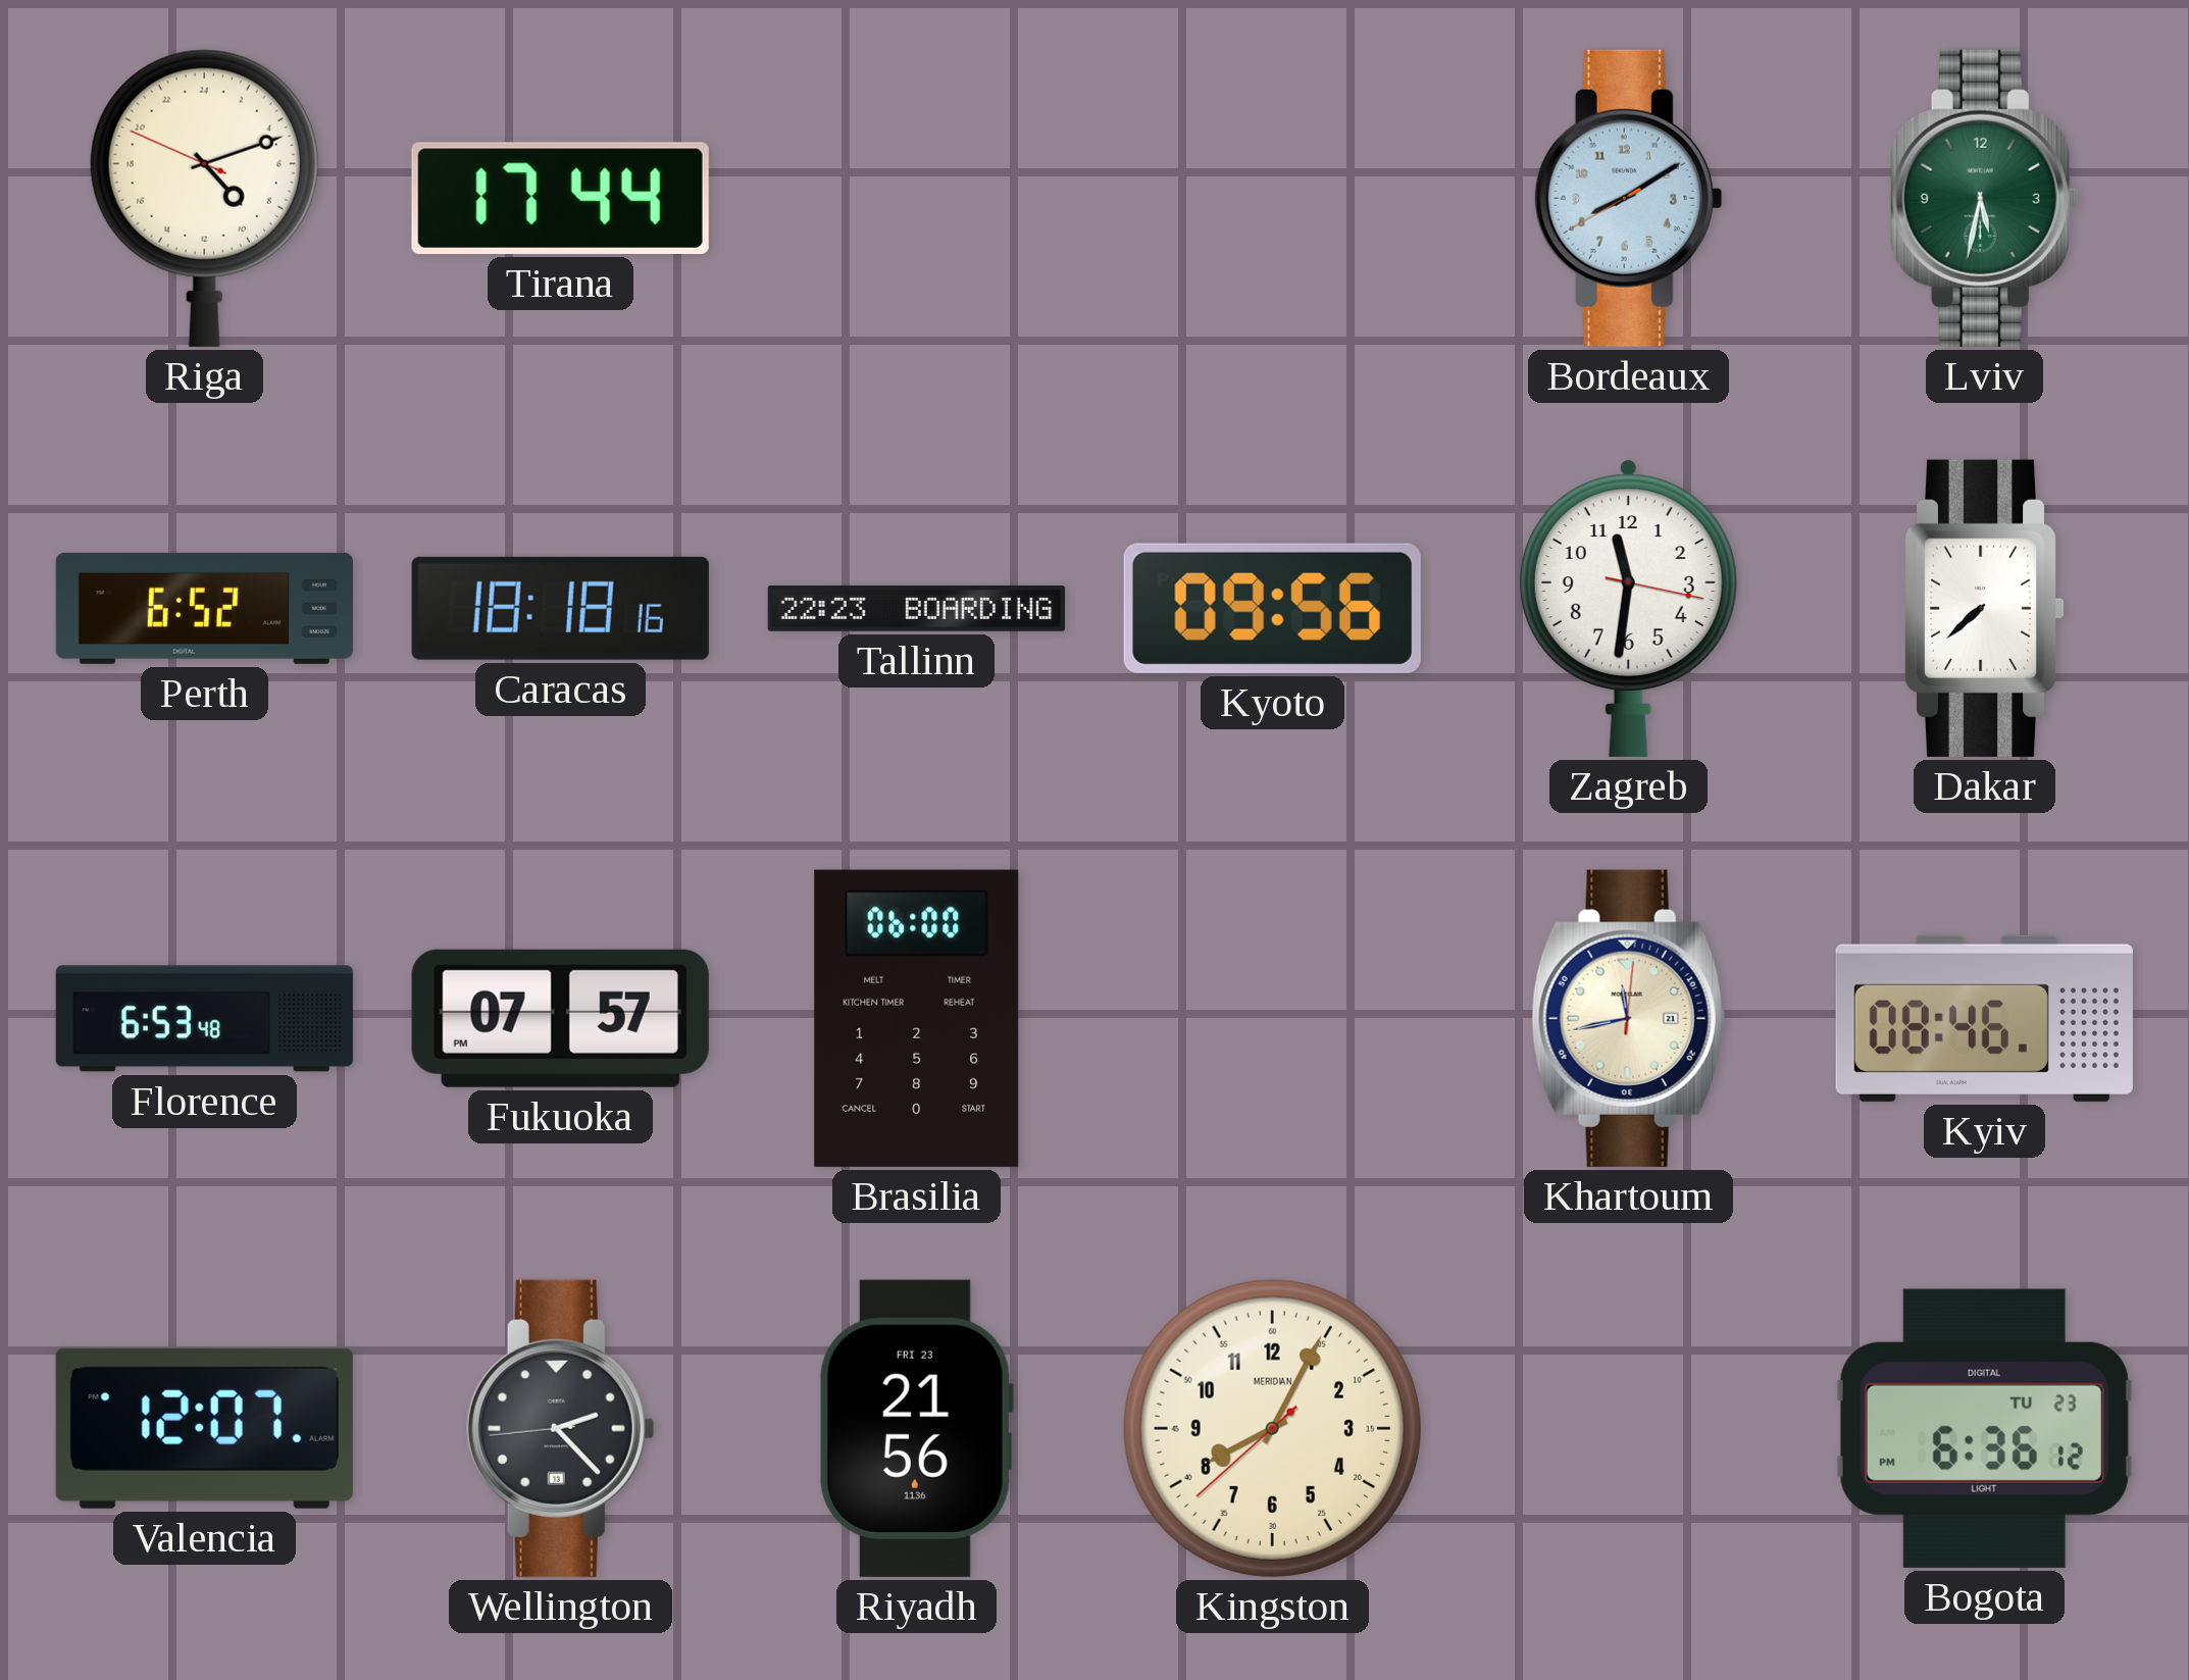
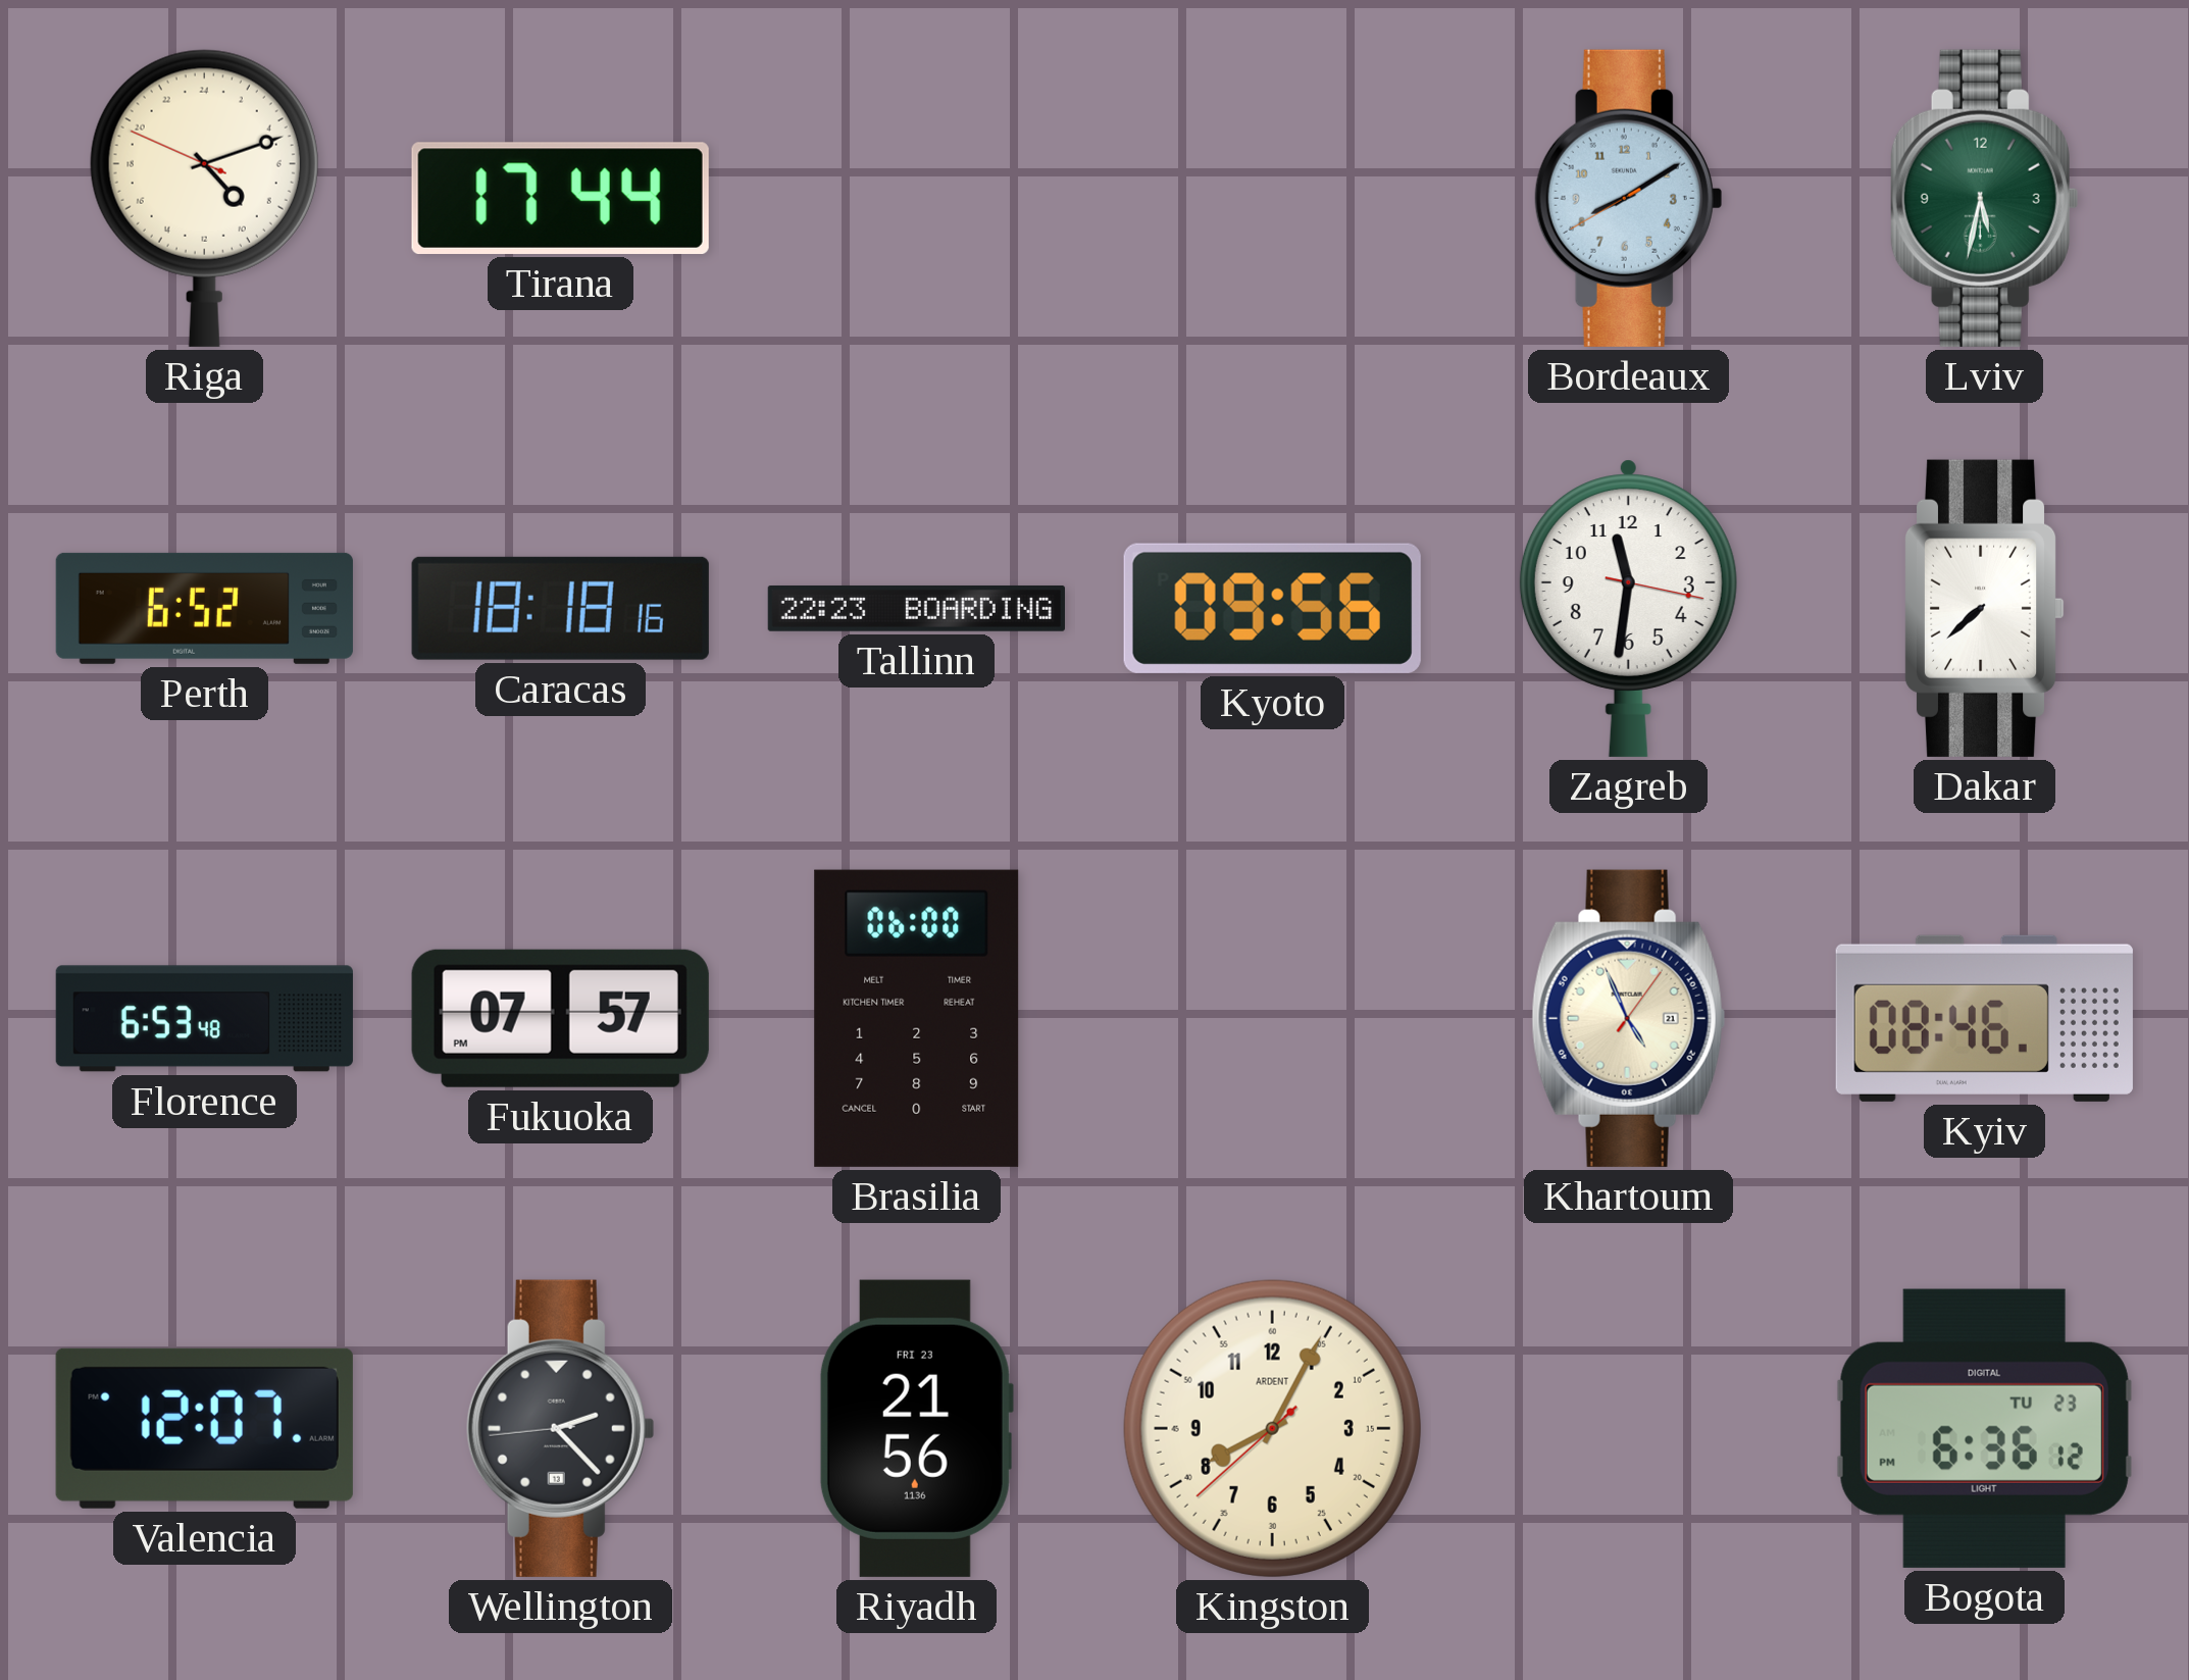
Khartoum: 11:43 -> 4:56
Kingston brand: MERIDIAN -> ARDENT
